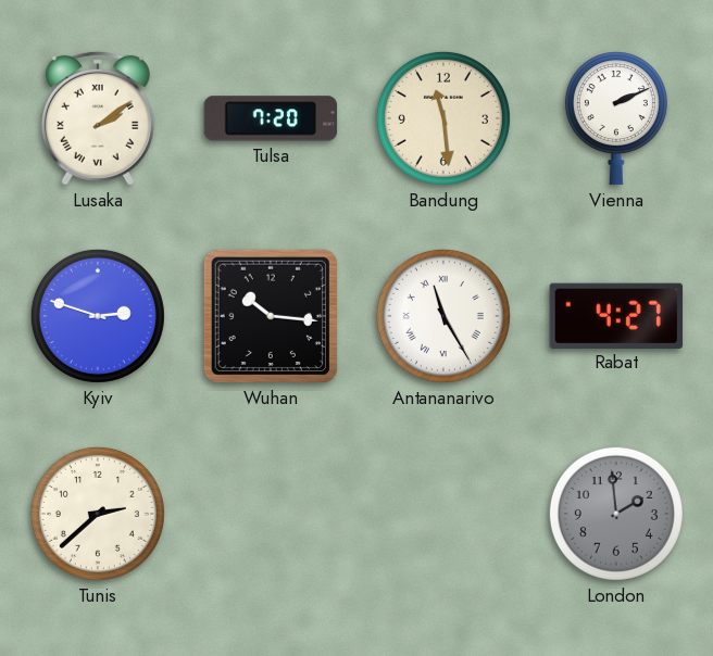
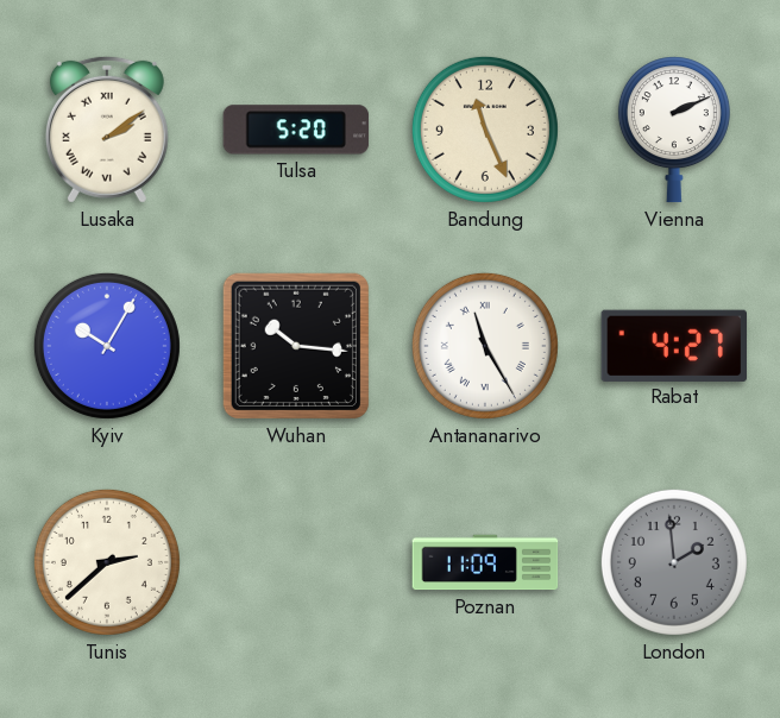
Tulsa: 7:20 -> 5:20
Bandung: 11:29 -> 11:26
Kyiv: 2:48 -> 10:05
Poznan: none -> 11:09
